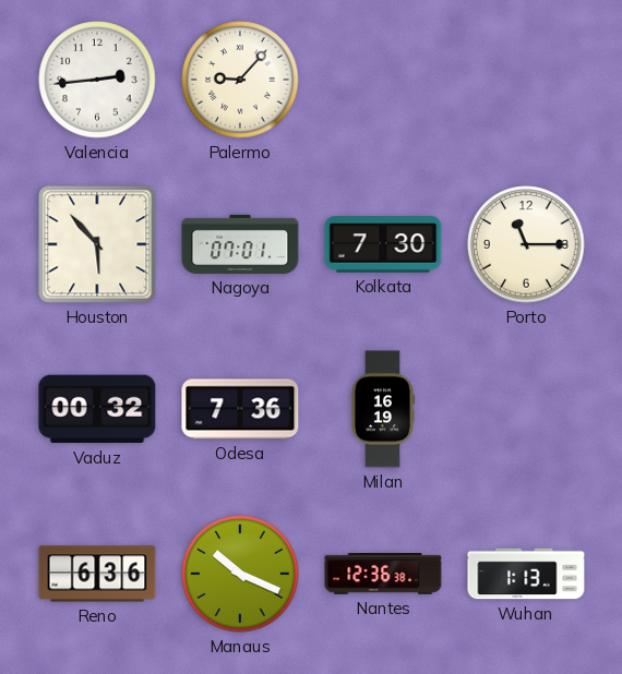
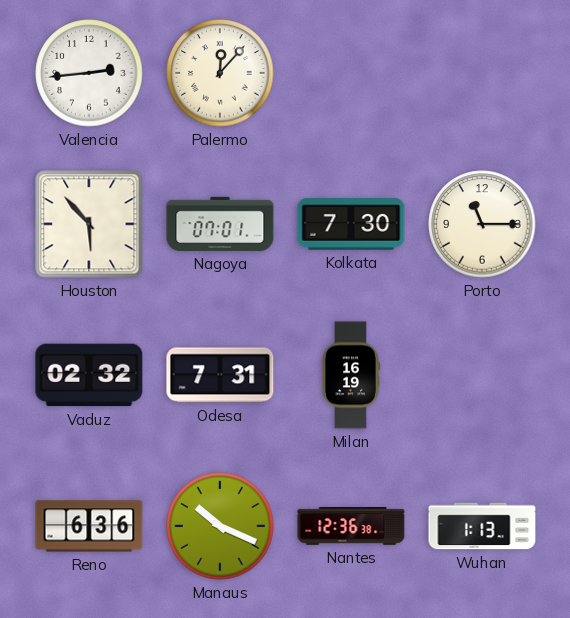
Palermo: 9:07 -> 12:07
Vaduz: 00:32 -> 02:32
Odesa: 7:36 -> 7:31
